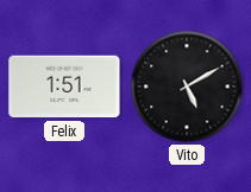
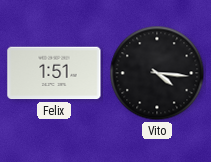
Vito: 5:10 -> 4:16
